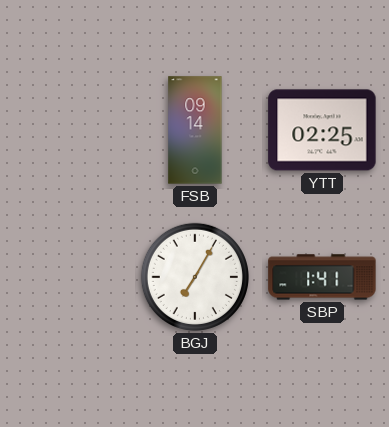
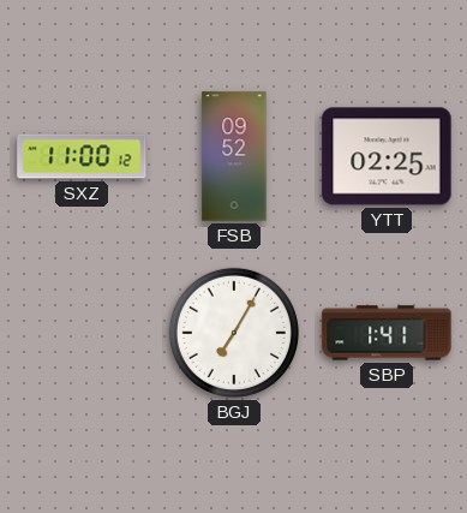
SXZ: none -> 11:00
FSB: 09:14 -> 09:52
